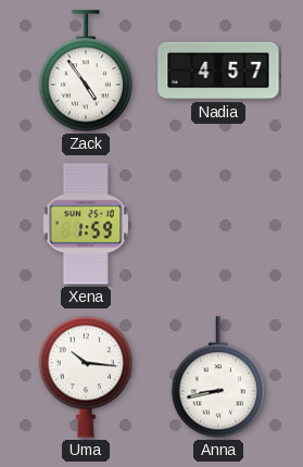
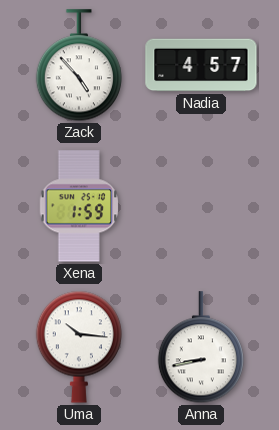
Zack: 4:54 -> 4:53
